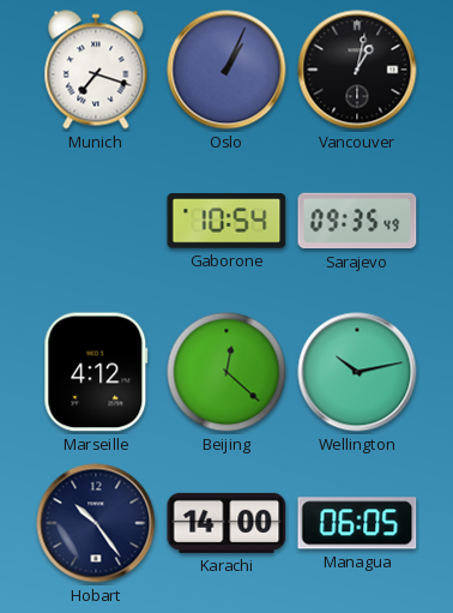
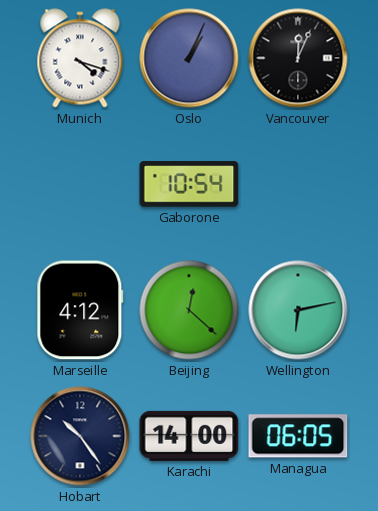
Munich: 7:18 -> 4:18
Vancouver: 1:02 -> 12:04
Sarajevo: 09:35 -> none
Wellington: 10:13 -> 6:13
